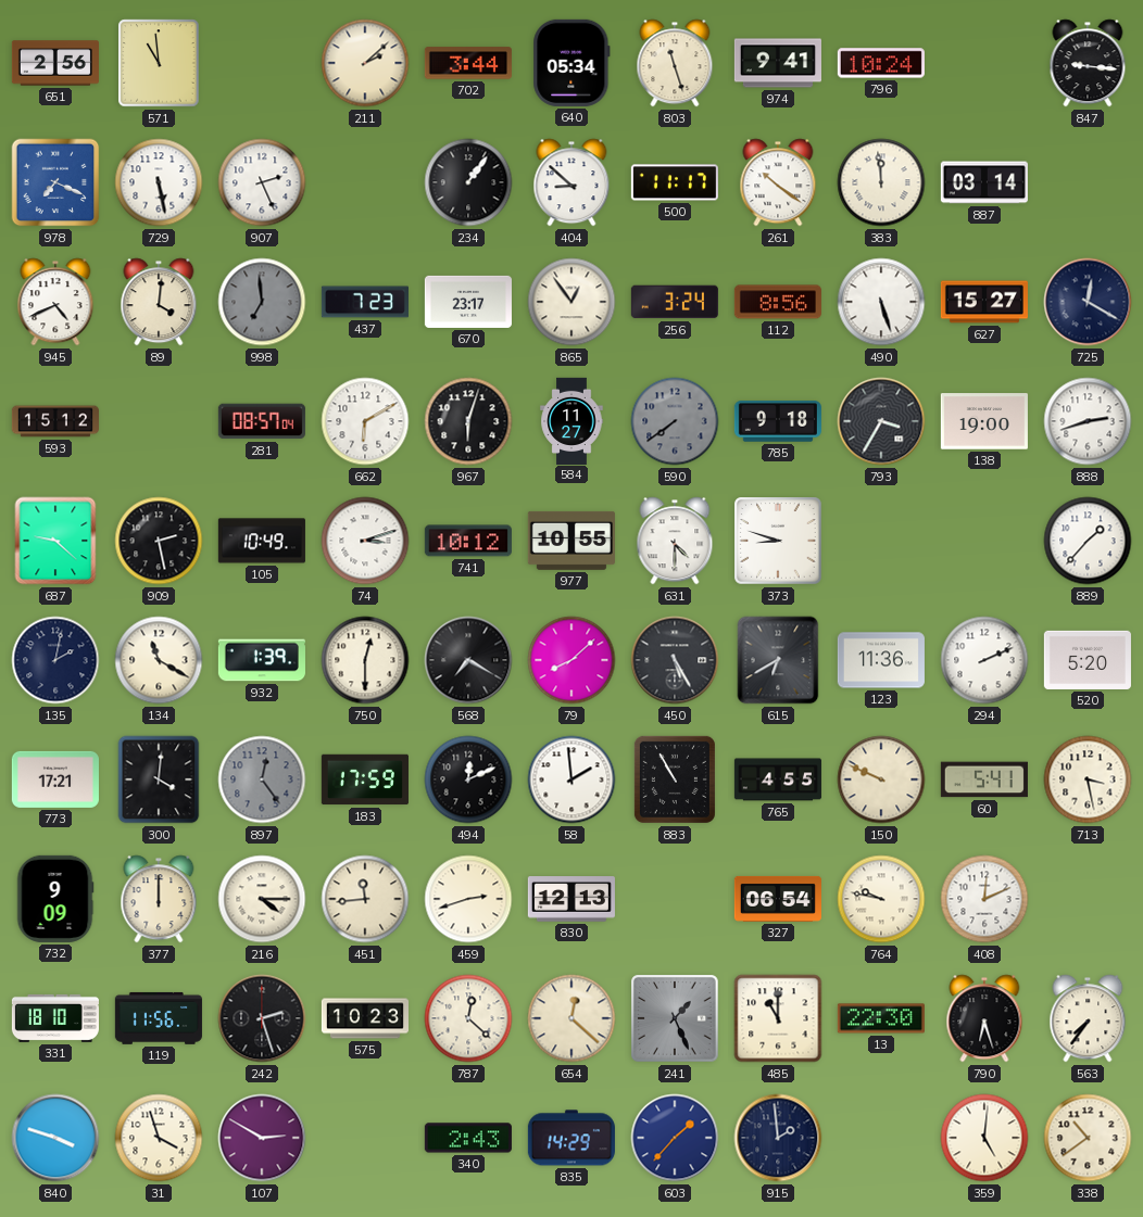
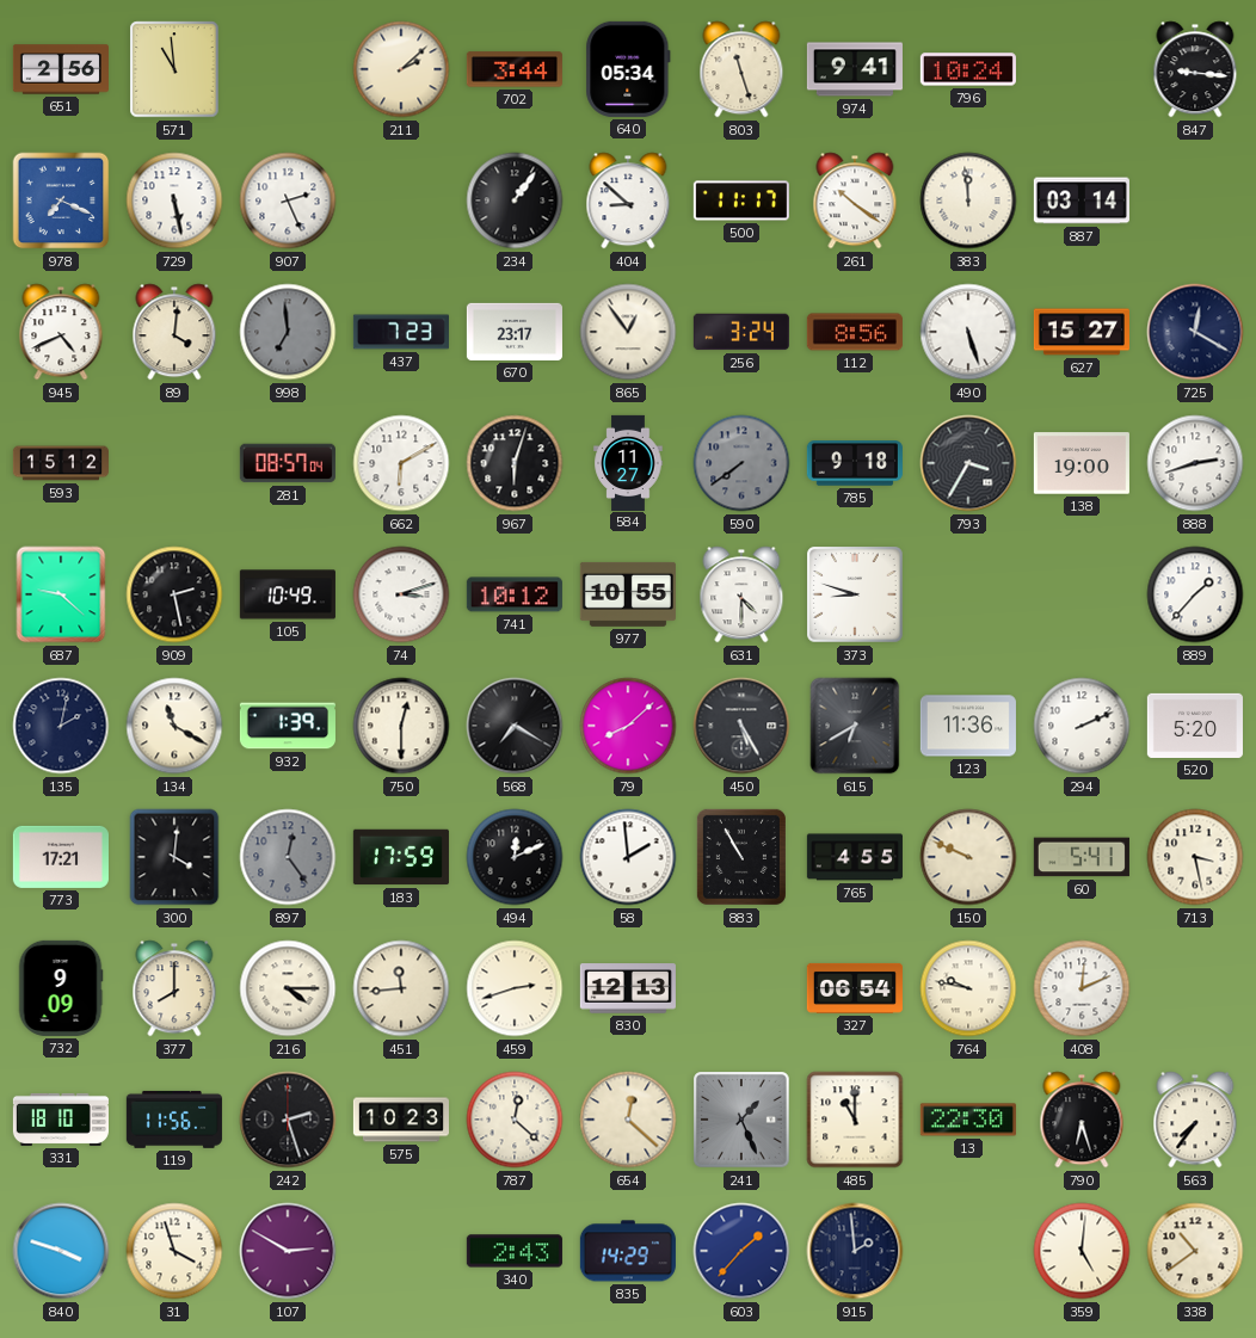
377: 12:00 -> 8:00
